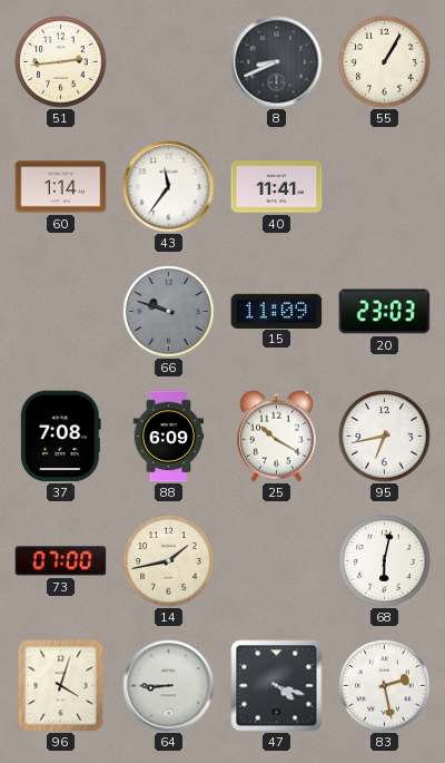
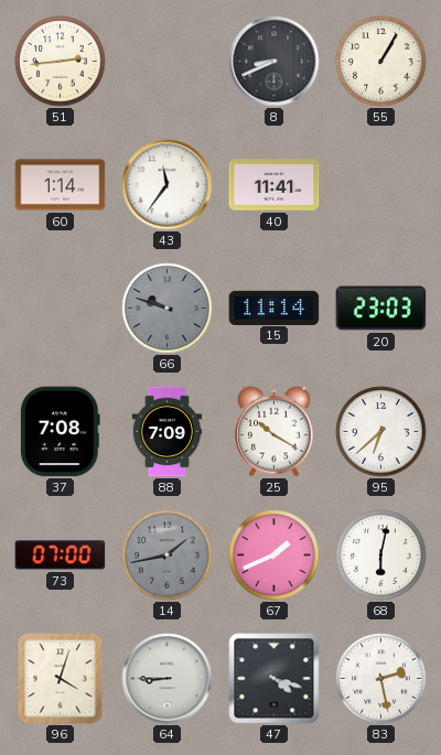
15: 11:09 -> 11:14
88: 6:09 -> 7:09
95: 6:43 -> 6:38
14 dial: cream -> grey
67: none -> 1:41
